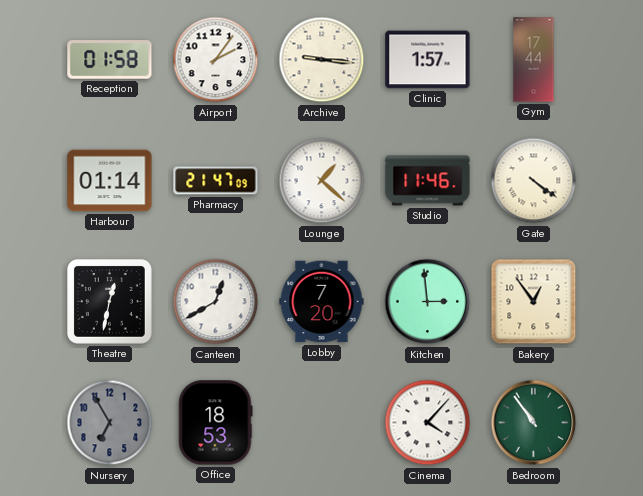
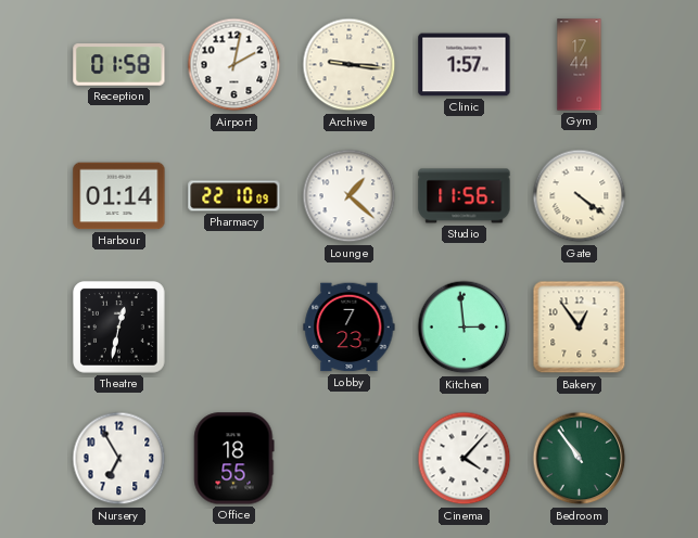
Airport: 2:06 -> 2:02
Pharmacy: 21:47 -> 22:10
Studio: 11:46 -> 11:56
Canteen: 12:40 -> none
Lobby: 7:20 -> 7:23
Nursery dial: grey -> white
Office: 18:53 -> 18:55
